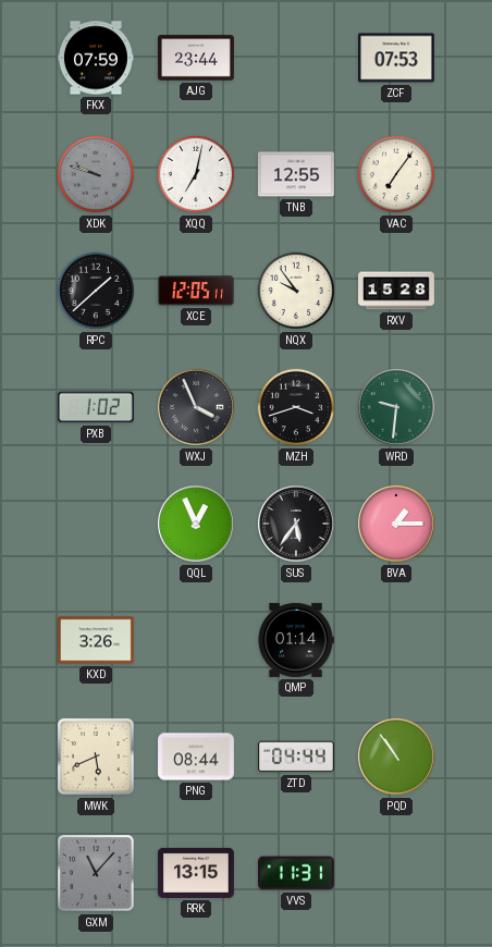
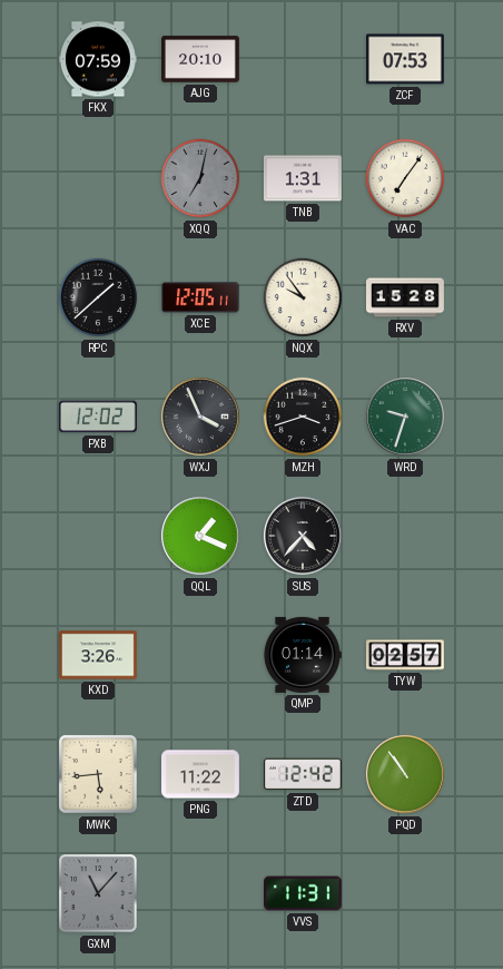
AJG: 23:44 -> 20:10
XDK: 9:48 -> none
XQQ dial: white -> grey
TNB: 12:55 -> 1:31
PXB: 1:02 -> 12:02
WRD: 9:31 -> 9:33
QQL: 12:56 -> 1:19
SUS: 5:36 -> 4:37
BVA: 1:15 -> none
TYW: none -> 02:57
MWK: 5:41 -> 5:44
PNG: 08:44 -> 11:22
ZTD: 04:44 -> 12:42
RRK: 13:15 -> none
